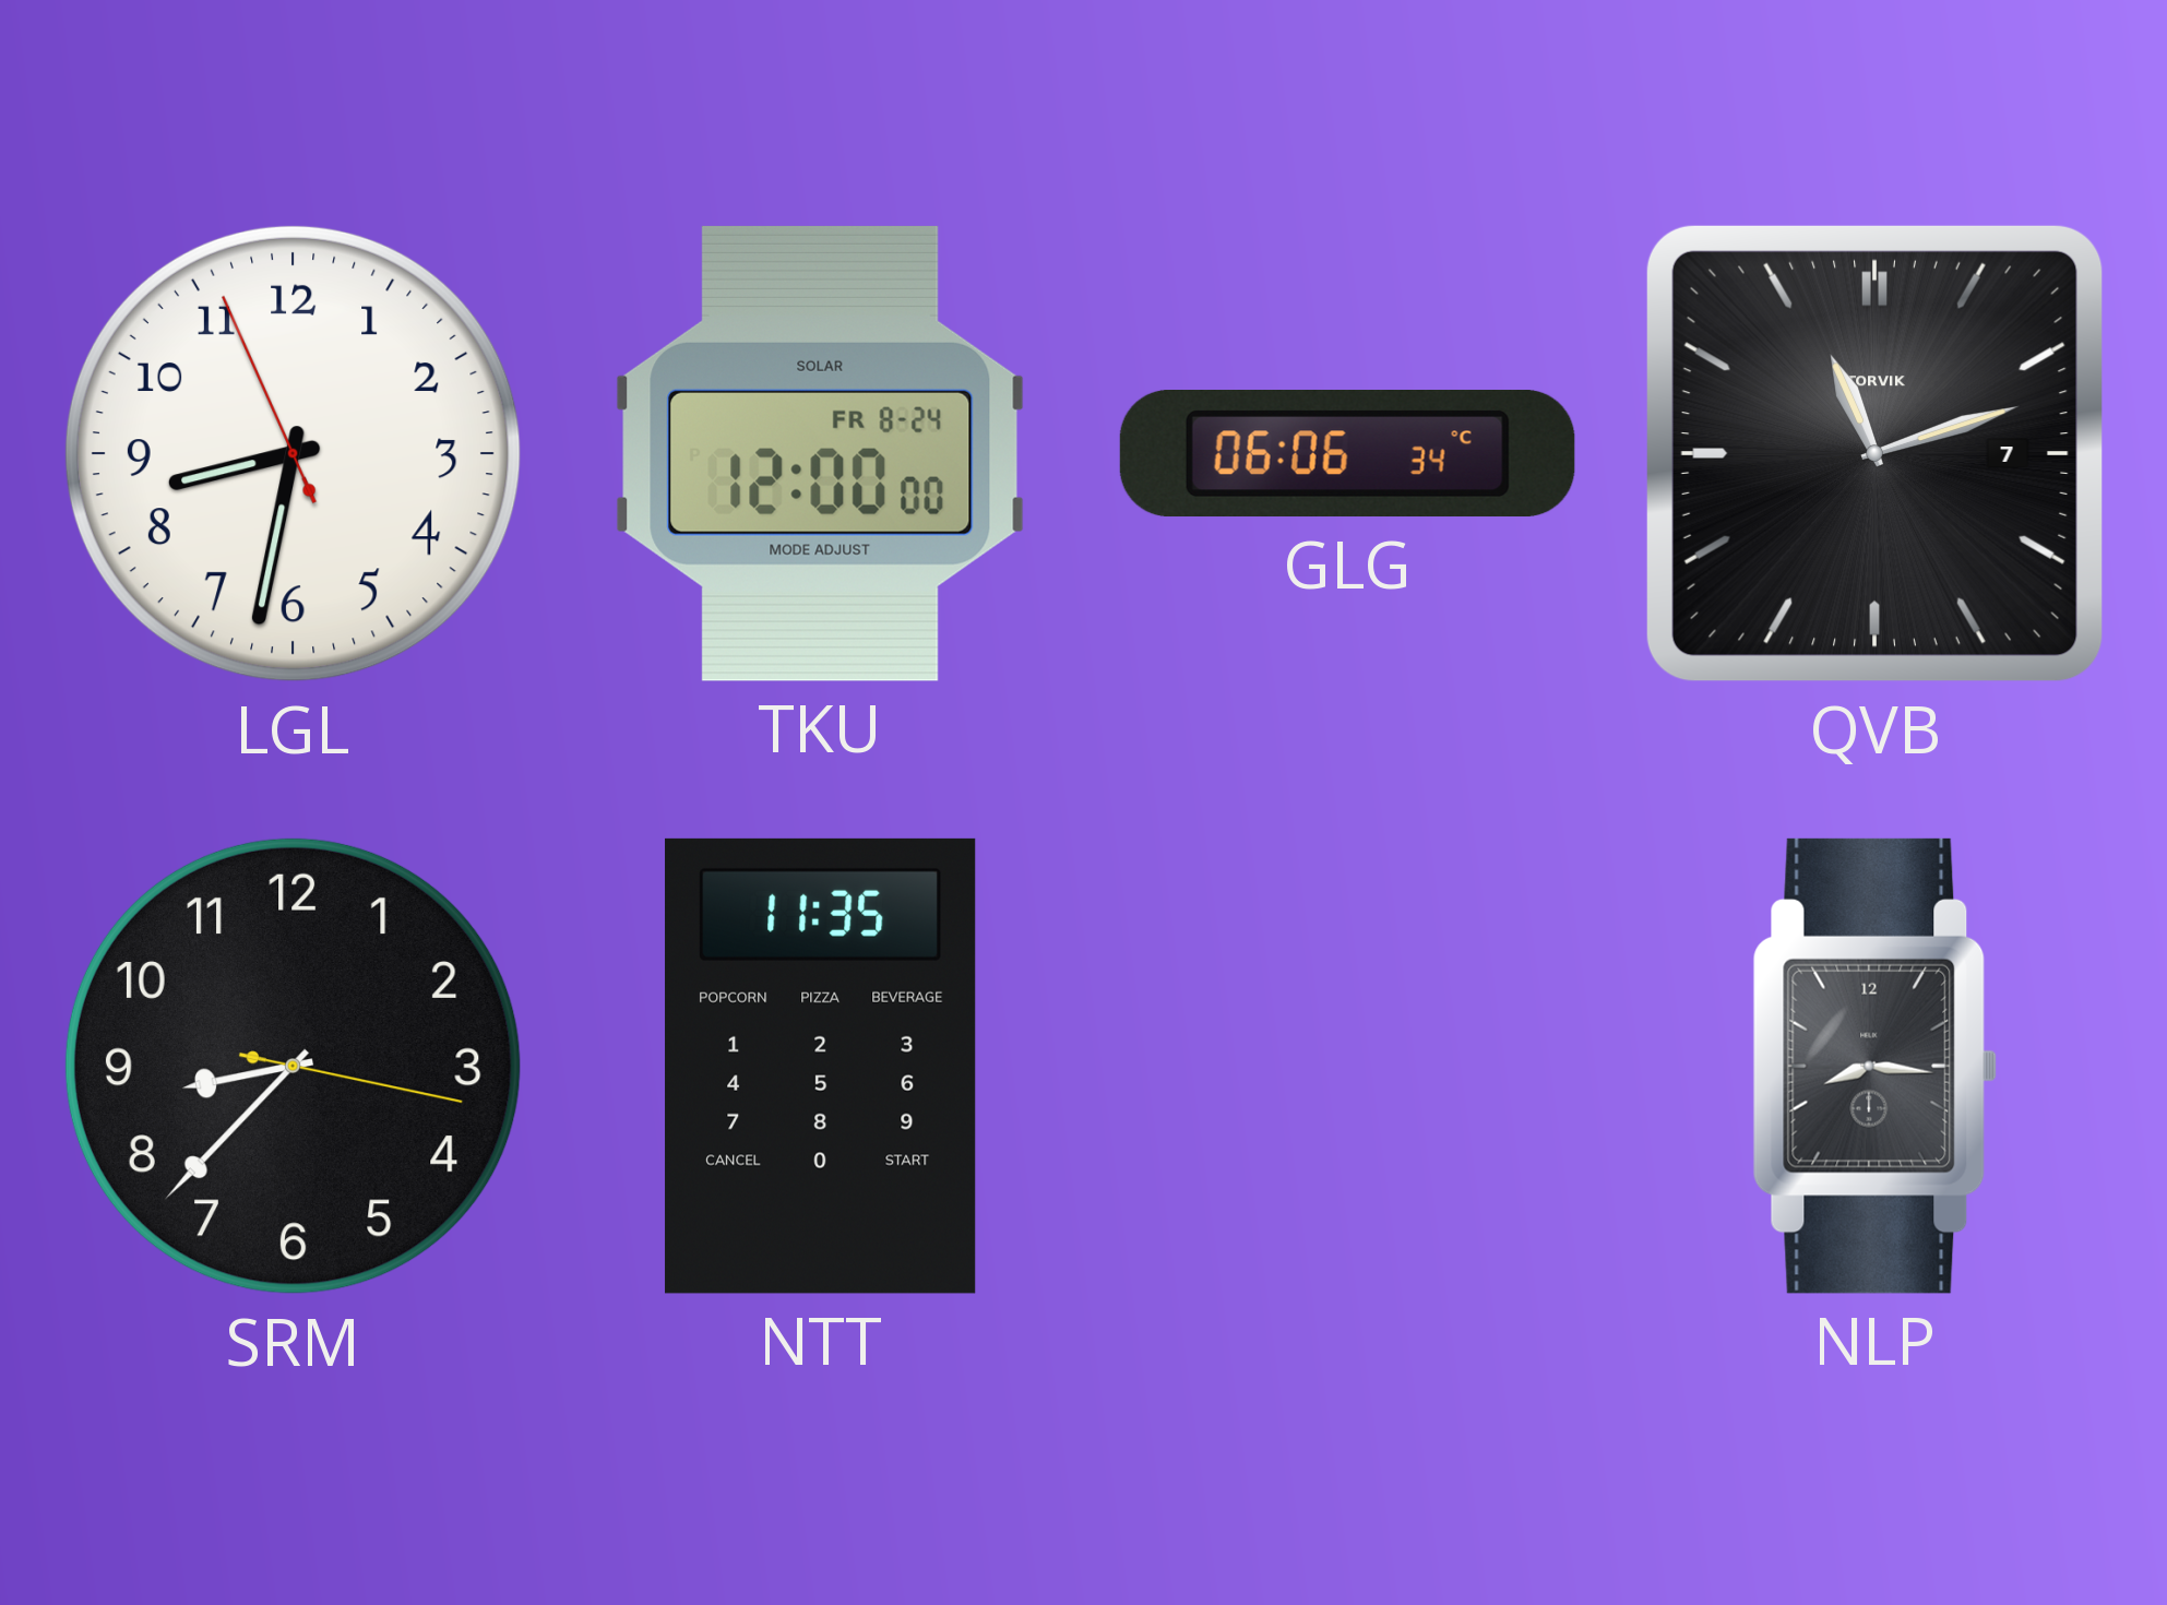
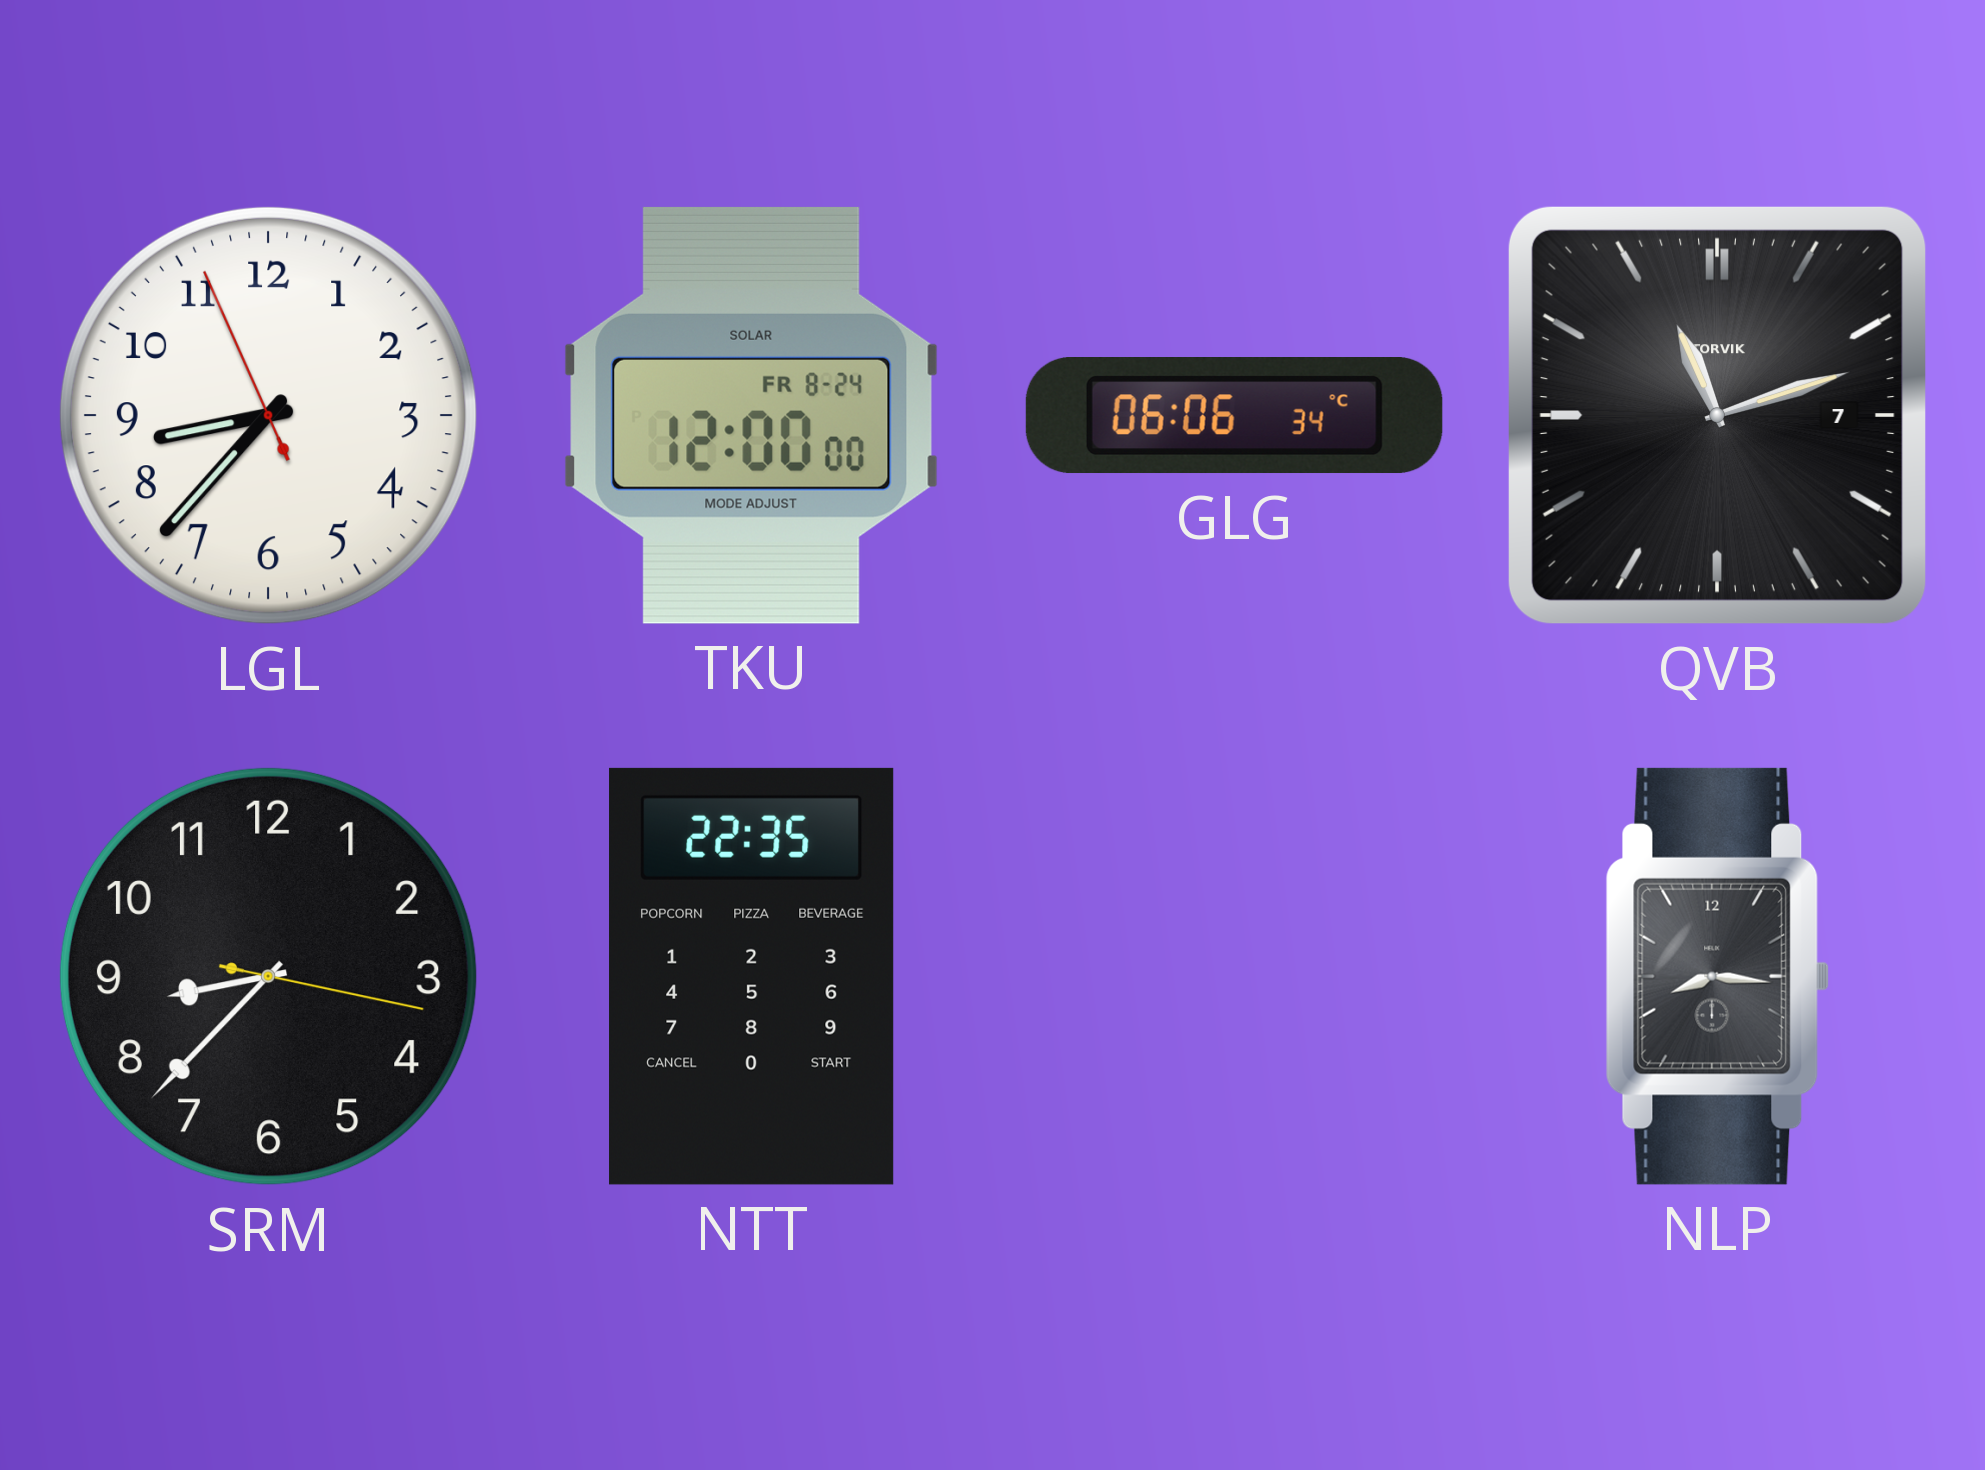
LGL: 8:31 -> 8:36
NTT: 11:35 -> 22:35
